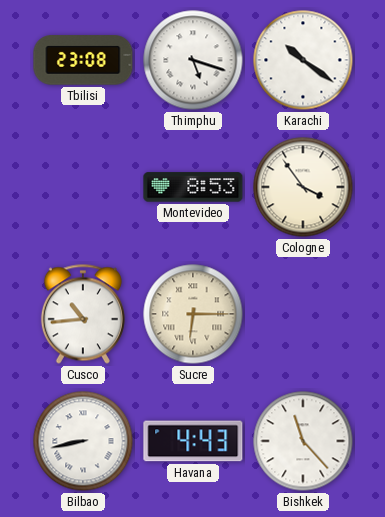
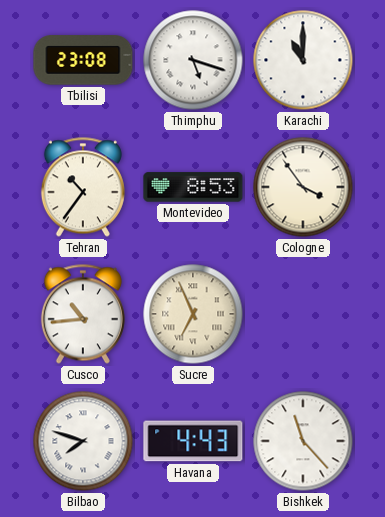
Karachi: 10:21 -> 11:00
Tehran: none -> 10:36
Sucre: 6:15 -> 6:56
Bilbao: 8:43 -> 7:48
